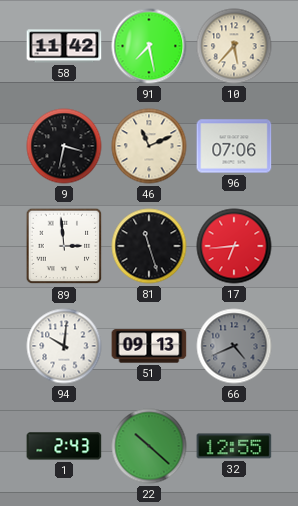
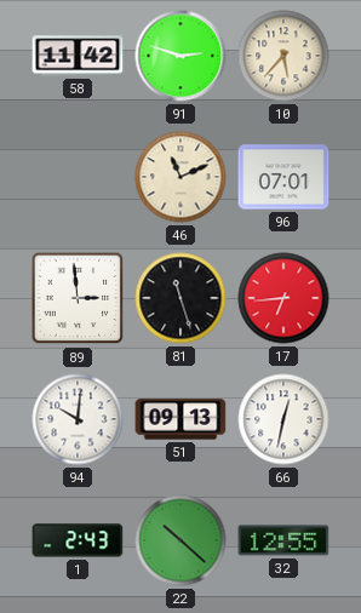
91: 7:28 -> 2:48
9: 3:32 -> none
96: 07:06 -> 07:01
66: 4:41 -> 12:32
66 dial: grey -> white
